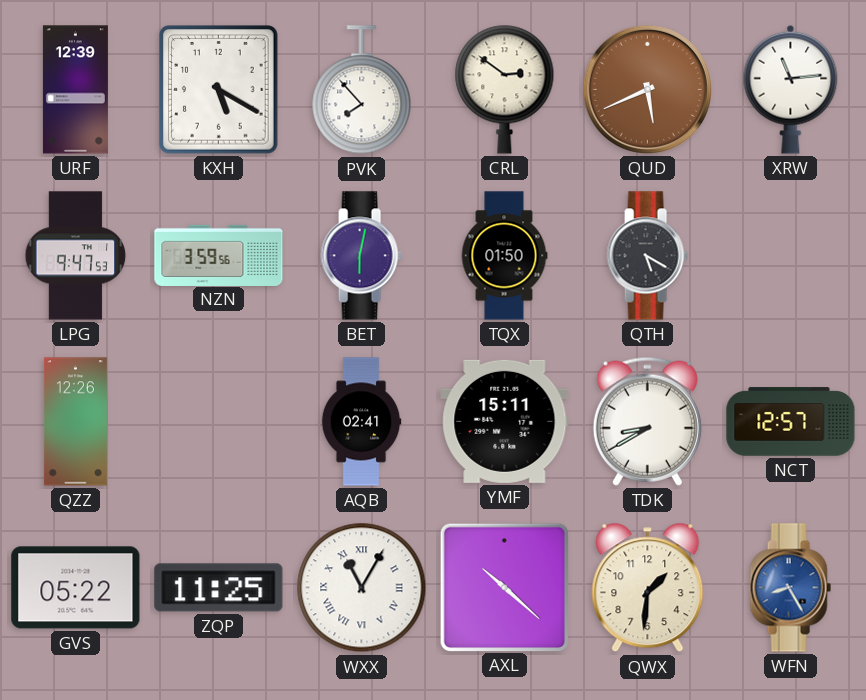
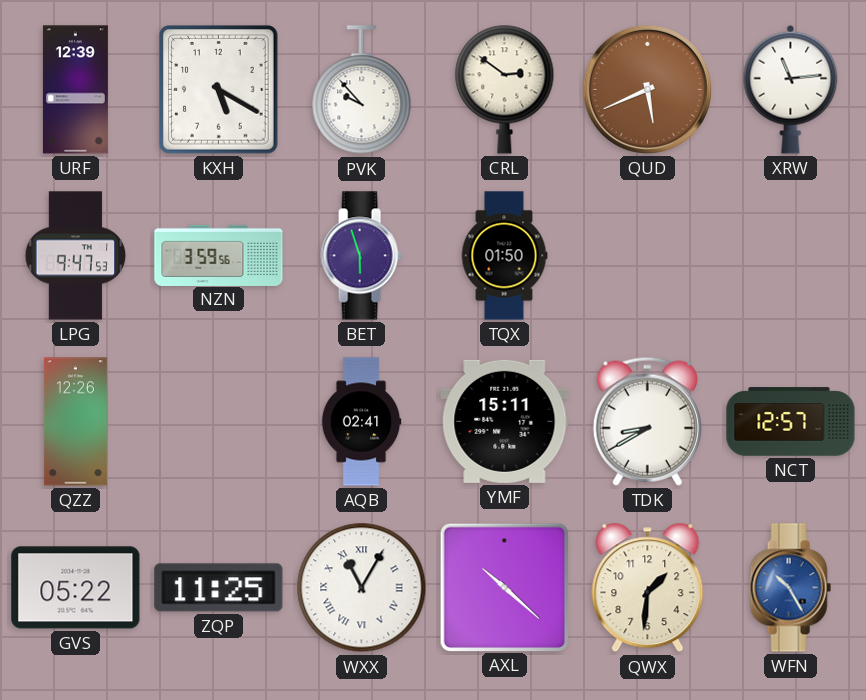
PVK: 7:53 -> 9:53
BET: 6:02 -> 5:57
QTH: 5:20 -> none
WFN: 8:25 -> 10:25
